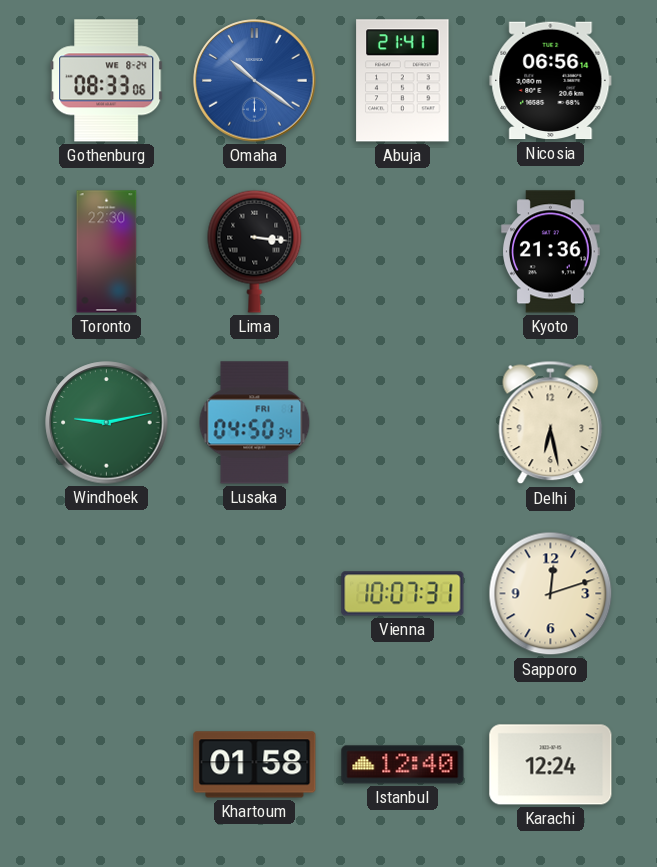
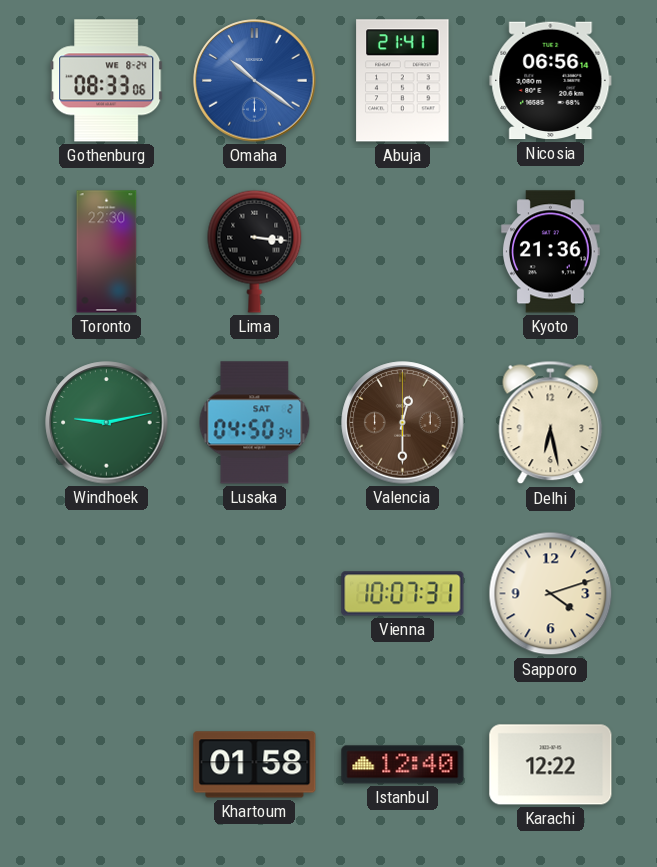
Lusaka date: FRI 1 -> SAT 2
Valencia: none -> 12:30
Sapporo: 12:12 -> 4:12
Karachi: 12:24 -> 12:22
